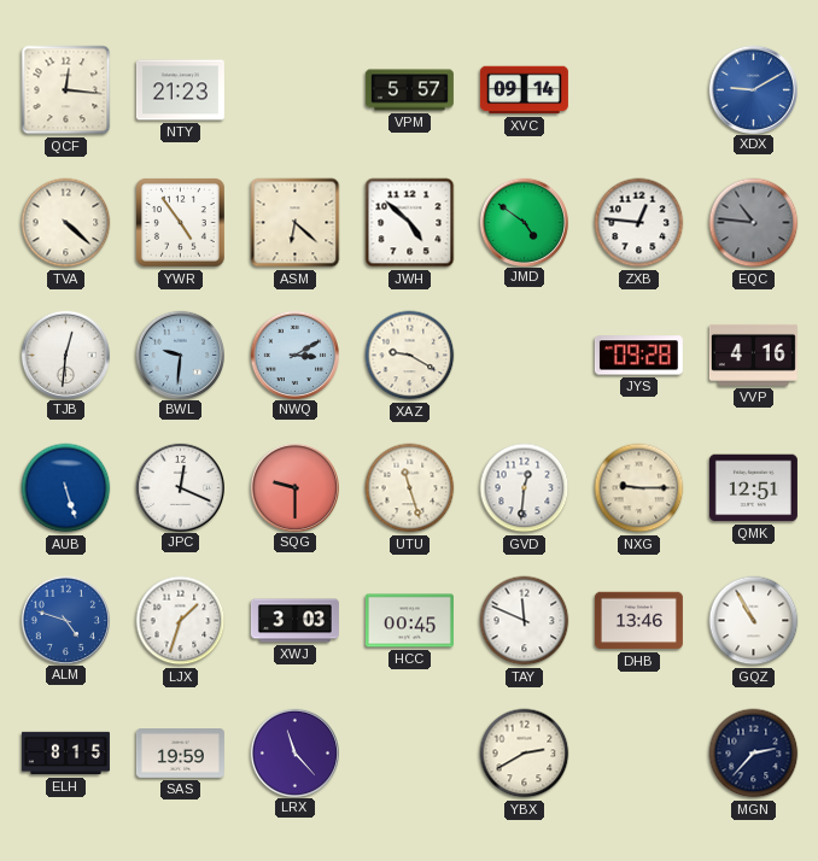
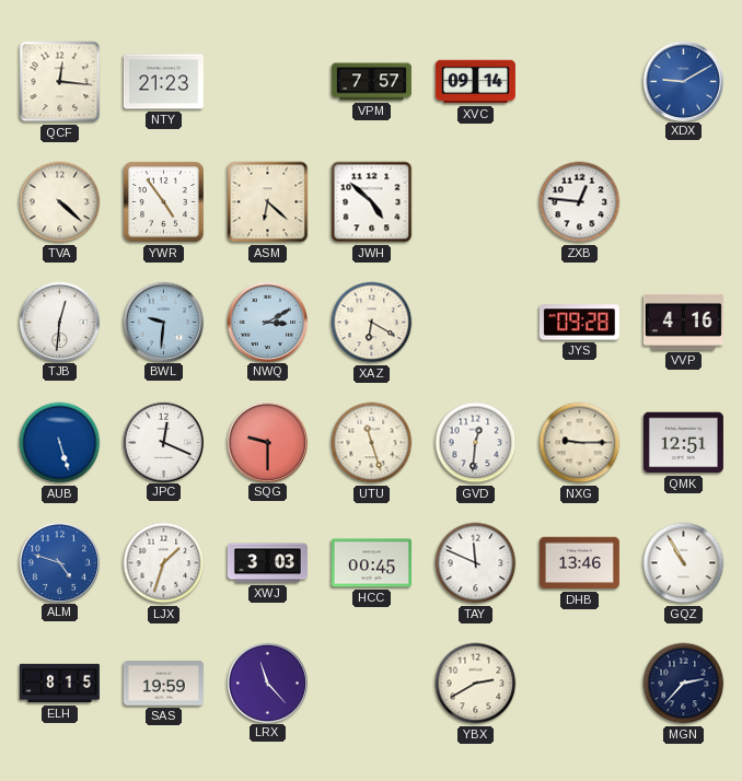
VPM: 5:57 -> 7:57
JMD: 4:51 -> none
EQC: 10:46 -> none
XAZ: 9:20 -> 6:20
